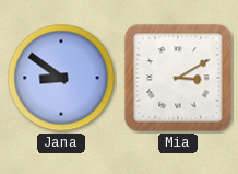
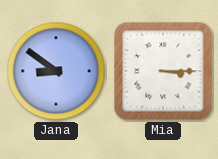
Mia: 3:10 -> 3:15
